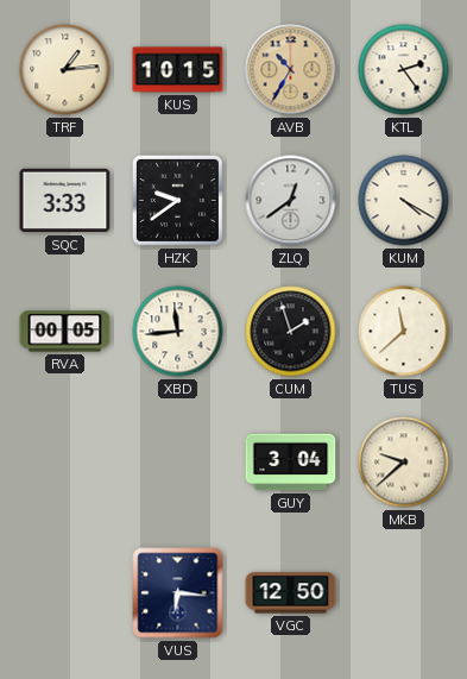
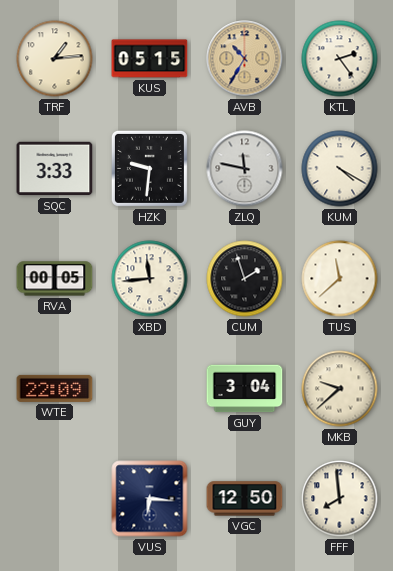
KUS: 10:15 -> 05:15
HZK: 9:39 -> 9:31
ZLQ: 12:39 -> 11:47
WTE: none -> 22:09
FFF: none -> 7:59
